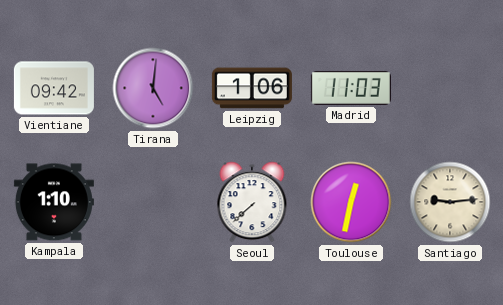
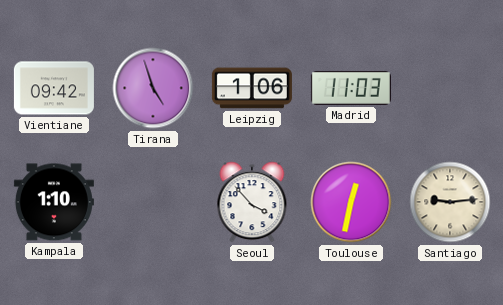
Tirana: 5:01 -> 4:57
Seoul: 7:38 -> 3:53
